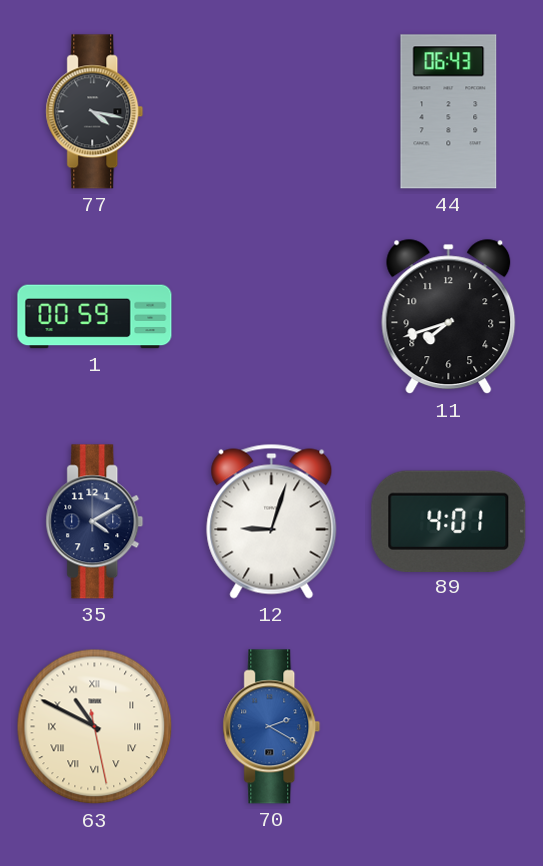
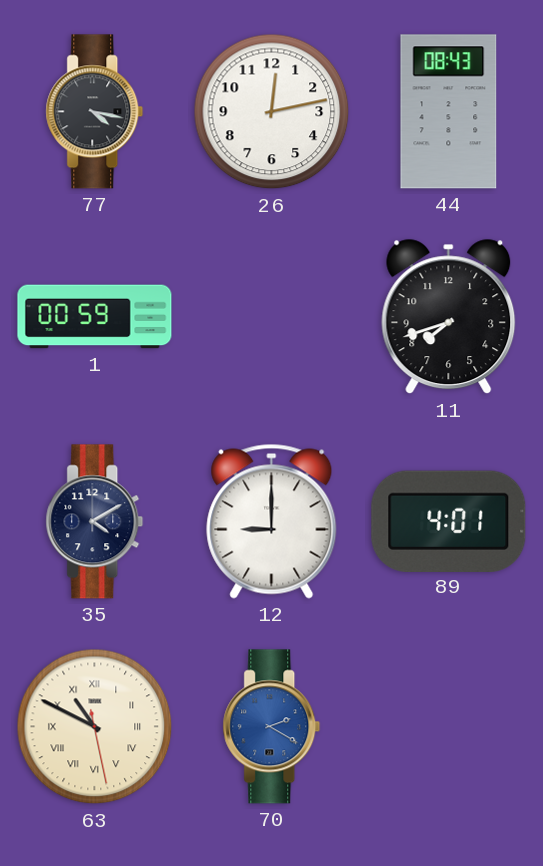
26: none -> 12:13
44: 06:43 -> 08:43
12: 9:03 -> 9:00
